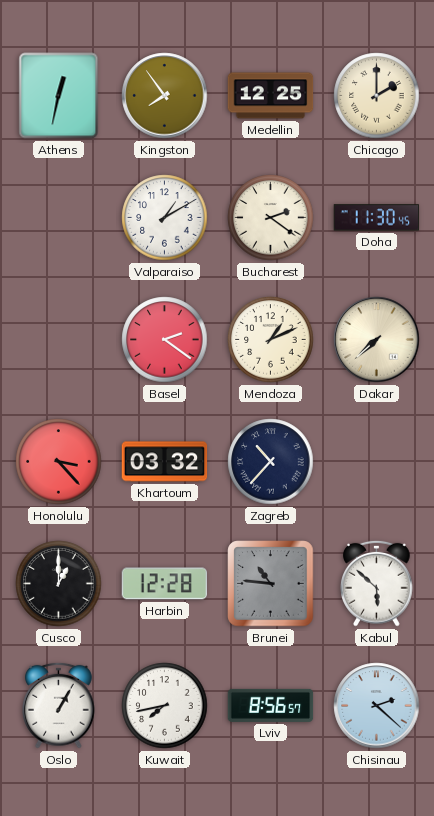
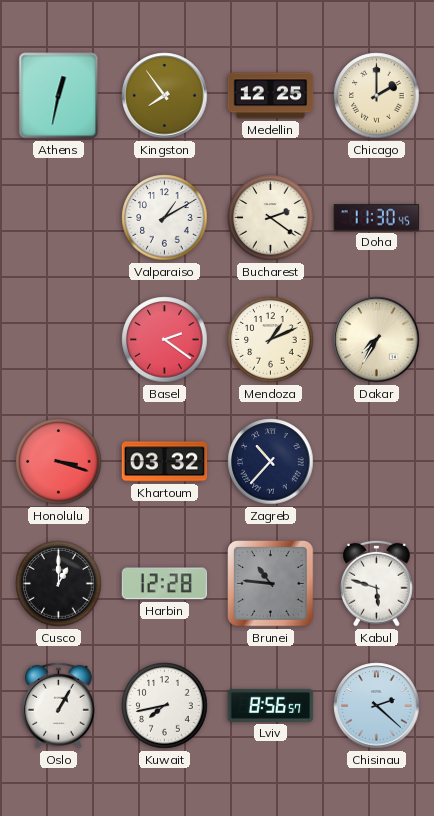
Dakar: 7:38 -> 7:35
Honolulu: 3:23 -> 3:18
Kabul: 5:52 -> 5:48
